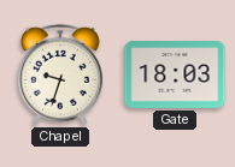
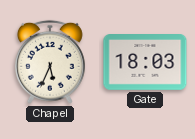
Chapel: 9:33 -> 5:34
